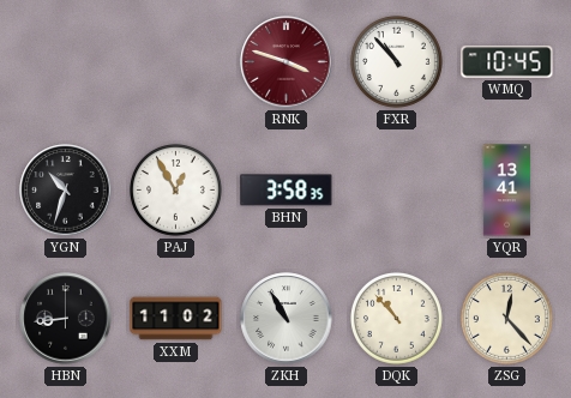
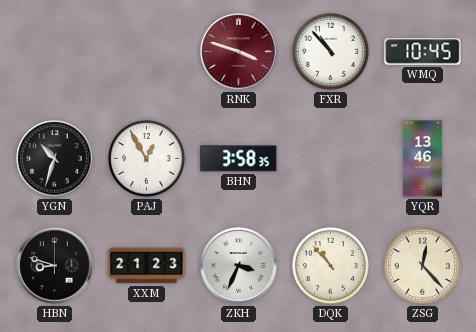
YQR: 13:41 -> 13:46
HBN: 8:44 -> 8:48
XXM: 11:02 -> 21:23
ZKH: 10:55 -> 3:34
